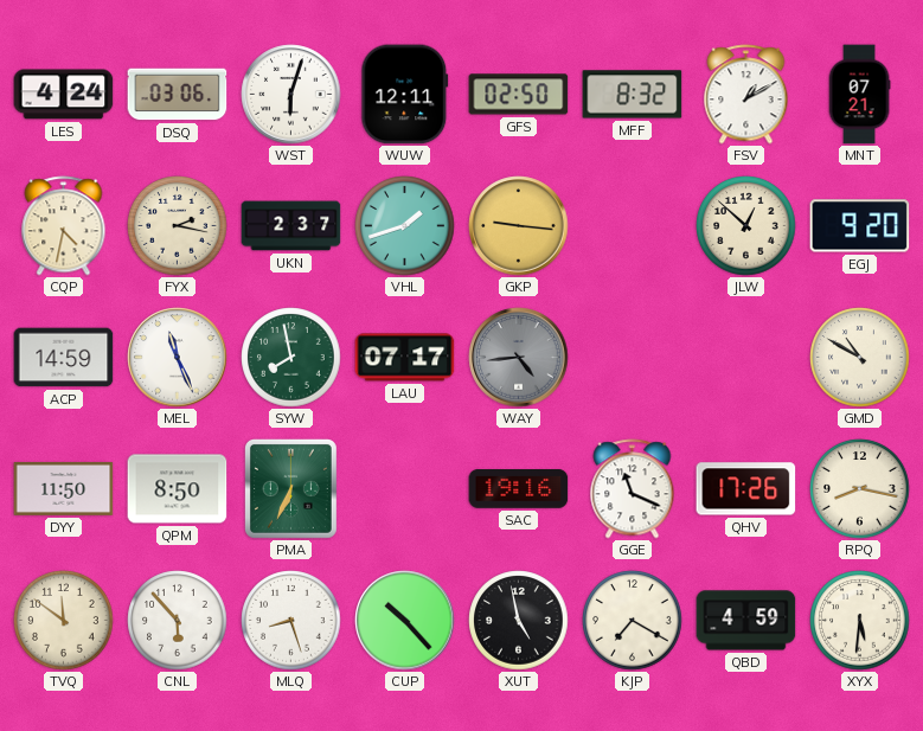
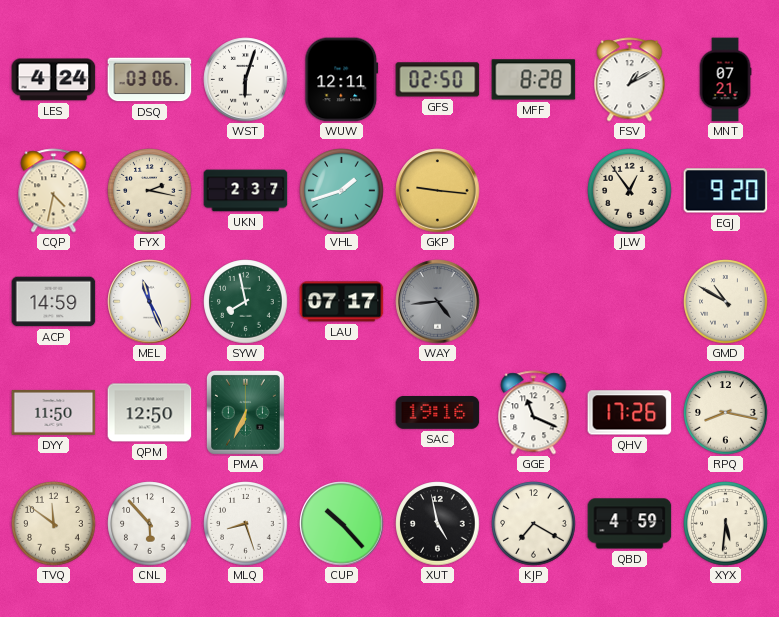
MFF: 8:32 -> 8:28
JLW: 12:52 -> 12:54
QPM: 8:50 -> 12:50
